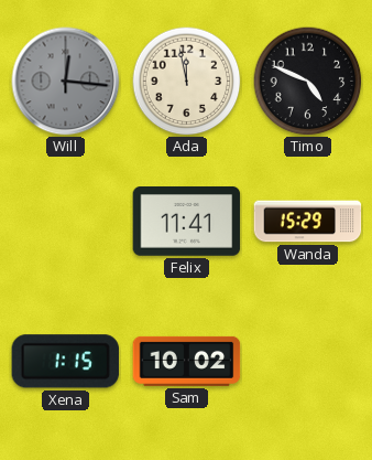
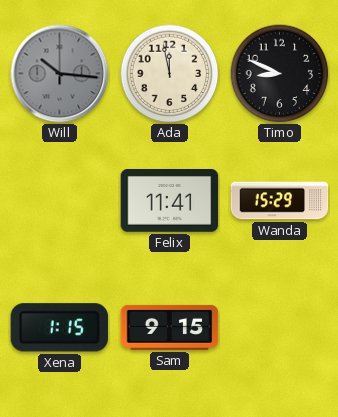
Will: 12:16 -> 10:16
Timo: 4:49 -> 8:49
Sam: 10:02 -> 9:15
